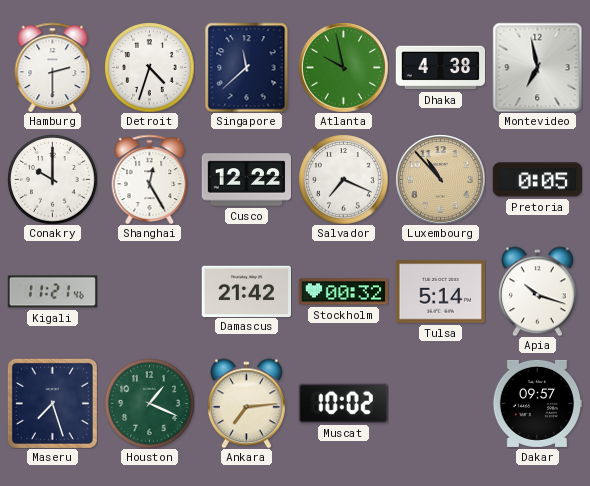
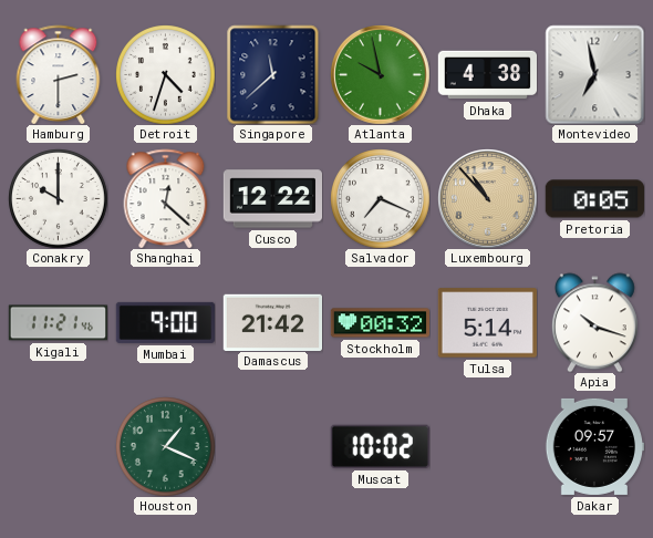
Shanghai: 12:25 -> 12:22
Mumbai: none -> 9:00
Maseru: 7:27 -> none
Ankara: 7:14 -> none
